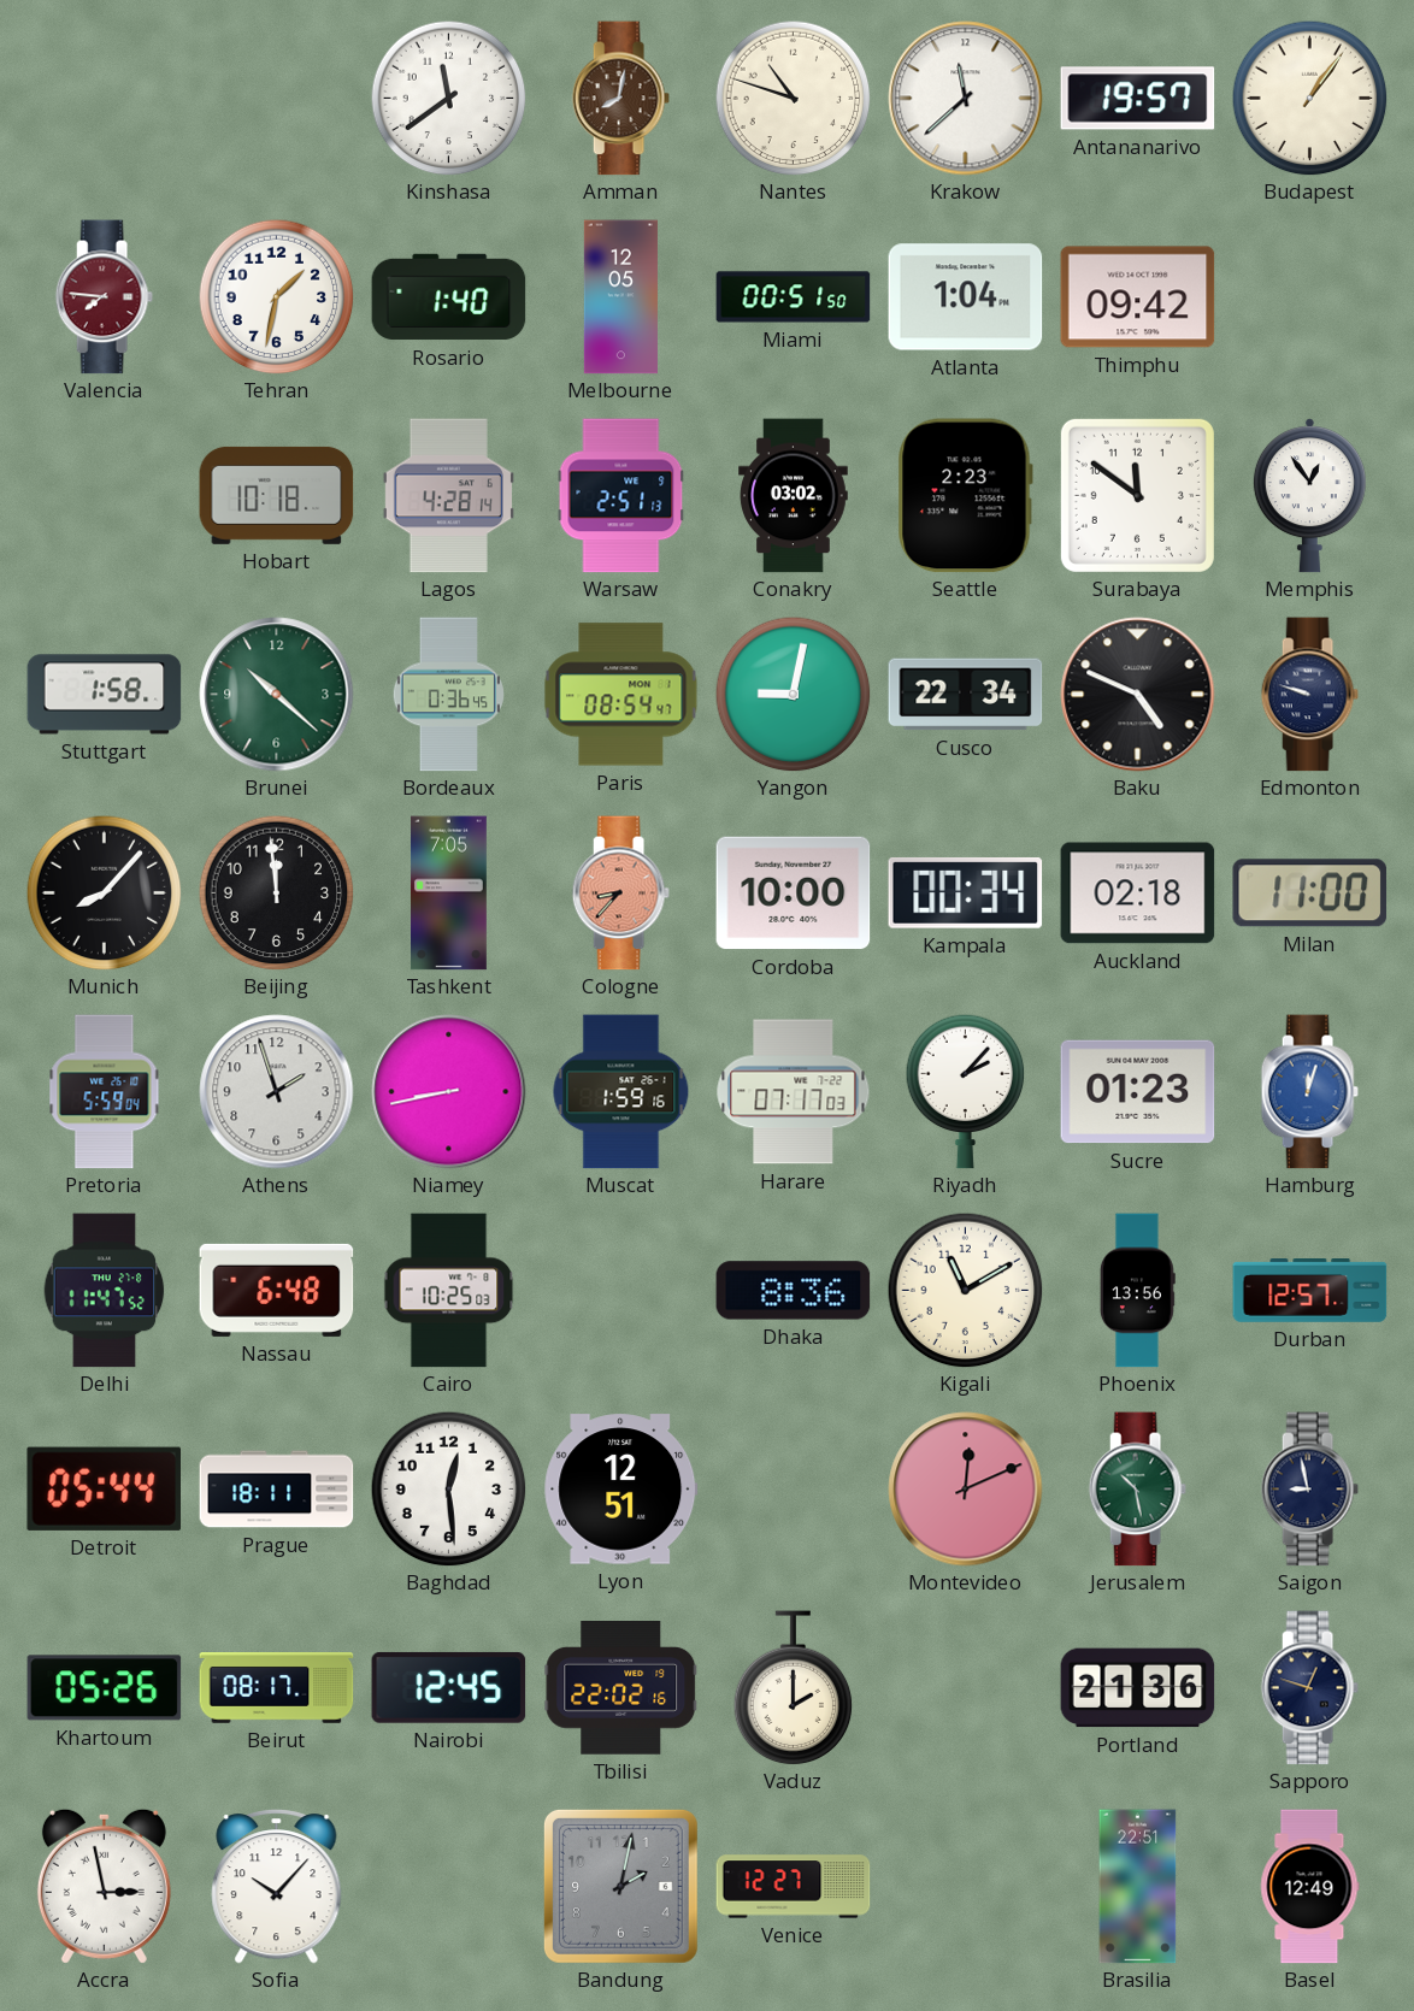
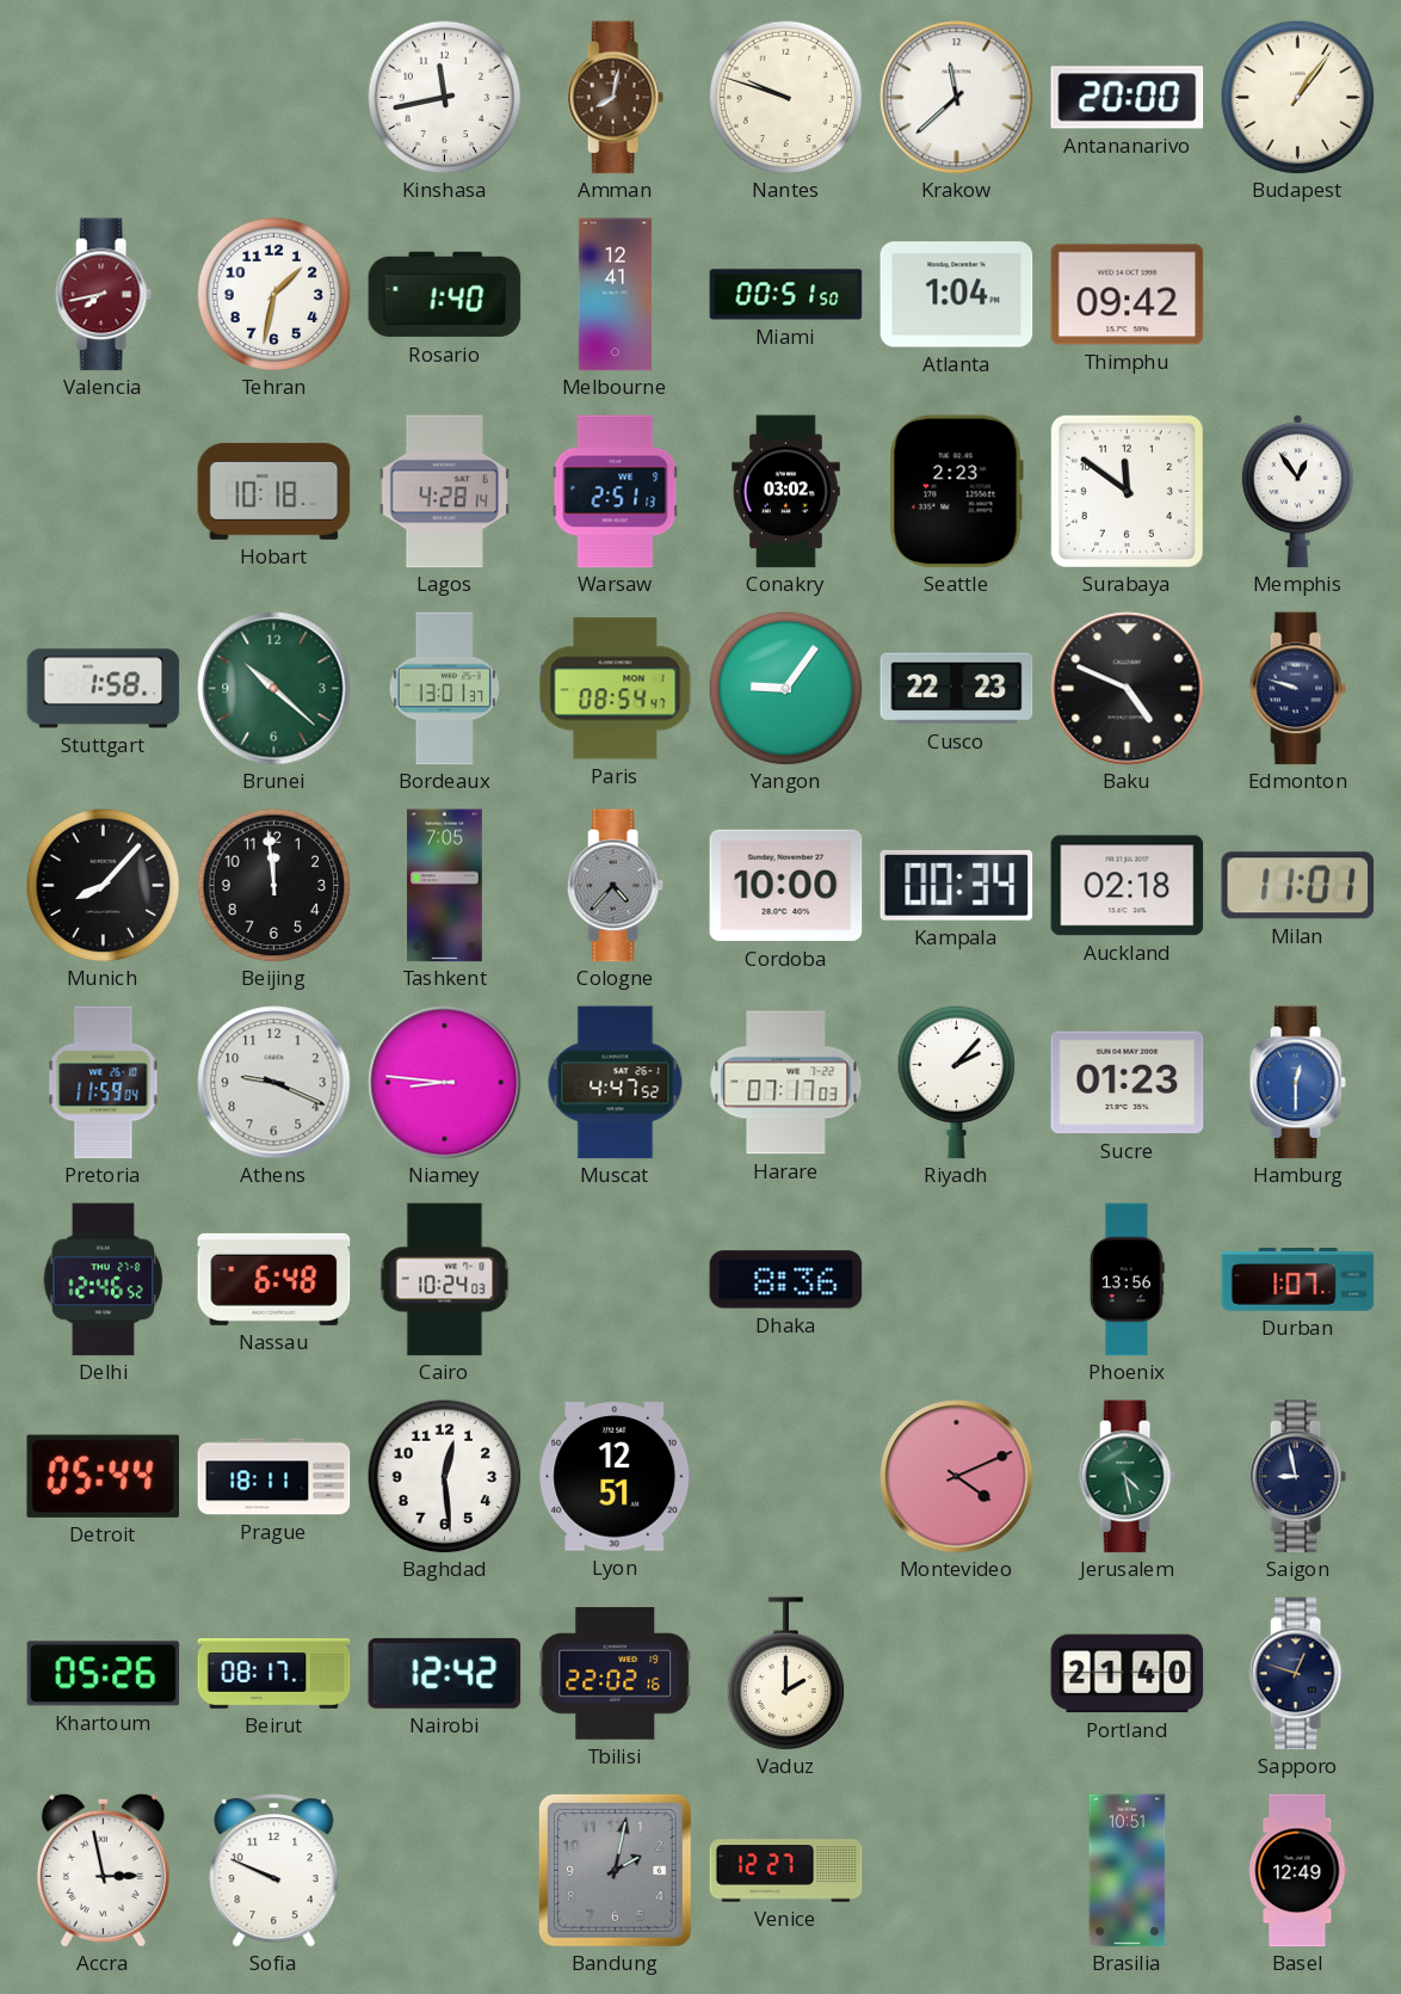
Kinshasa: 11:39 -> 11:43
Nantes: 10:48 -> 9:48
Antananarivo: 19:57 -> 20:00
Valencia: 7:46 -> 7:43
Melbourne: 12:05 -> 12:41
Bordeaux: 0:36 -> 13:01
Yangon: 9:02 -> 9:06
Cusco: 22:34 -> 22:23
Cologne: 8:37 -> 4:37
Cologne dial: salmon -> grey
Milan: 11:00 -> 11:01
Pretoria: 5:59 -> 11:59
Athens: 1:57 -> 9:19
Niamey: 8:43 -> 8:46
Muscat: 1:59 -> 4:47
Hamburg: 12:03 -> 12:30
Delhi: 11:47 -> 12:46
Cairo: 10:25 -> 10:24
Kigali: 11:10 -> none
Durban: 12:57 -> 1:07
Montevideo: 12:11 -> 4:11
Jerusalem: 10:28 -> 4:28
Nairobi: 12:45 -> 12:42
Portland: 21:36 -> 21:40
Sofia: 10:07 -> 9:49
Brasilia: 22:51 -> 10:51
